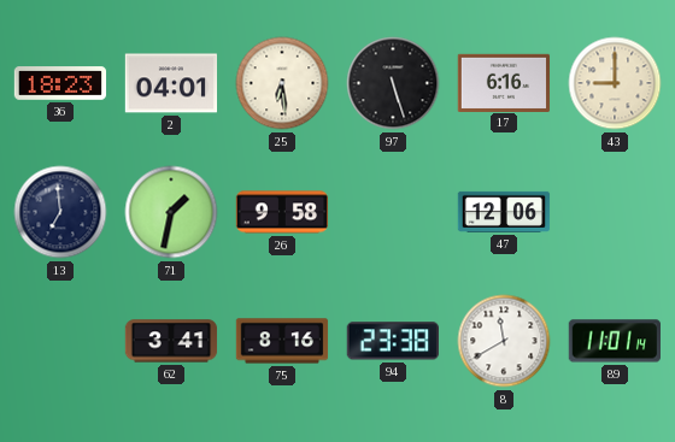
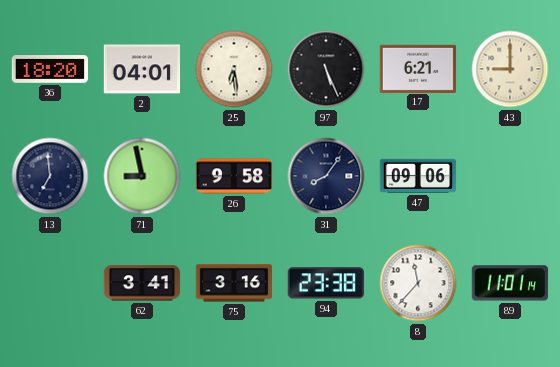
36: 18:23 -> 18:20
97: 5:27 -> 5:26
17: 6:16 -> 6:21
71: 1:32 -> 8:58
31: none -> 8:06
47: 12:06 -> 09:06
75: 8:16 -> 3:16
8: 11:40 -> 11:37
